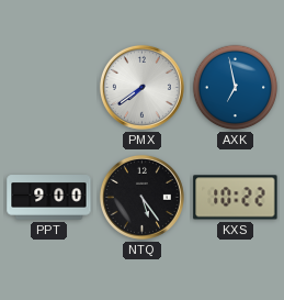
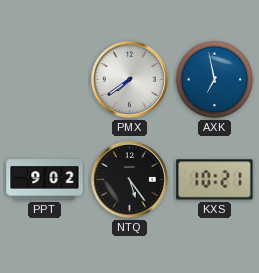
PPT: 9:00 -> 9:02
KXS: 10:22 -> 10:21
